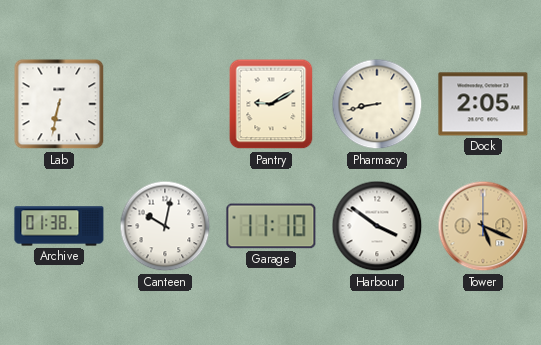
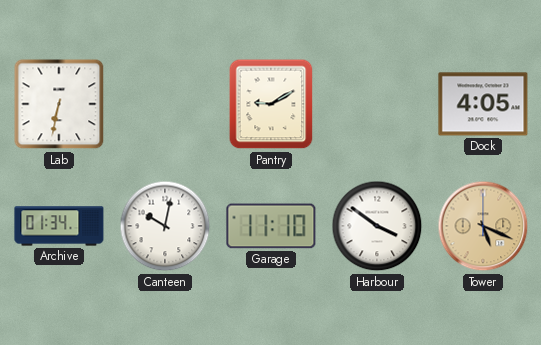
Pharmacy: 8:43 -> none
Dock: 2:05 -> 4:05
Archive: 01:38 -> 01:34
